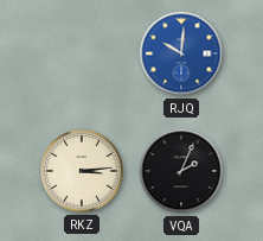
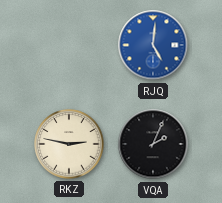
RJQ: 10:01 -> 5:01
RKZ: 3:14 -> 2:47
